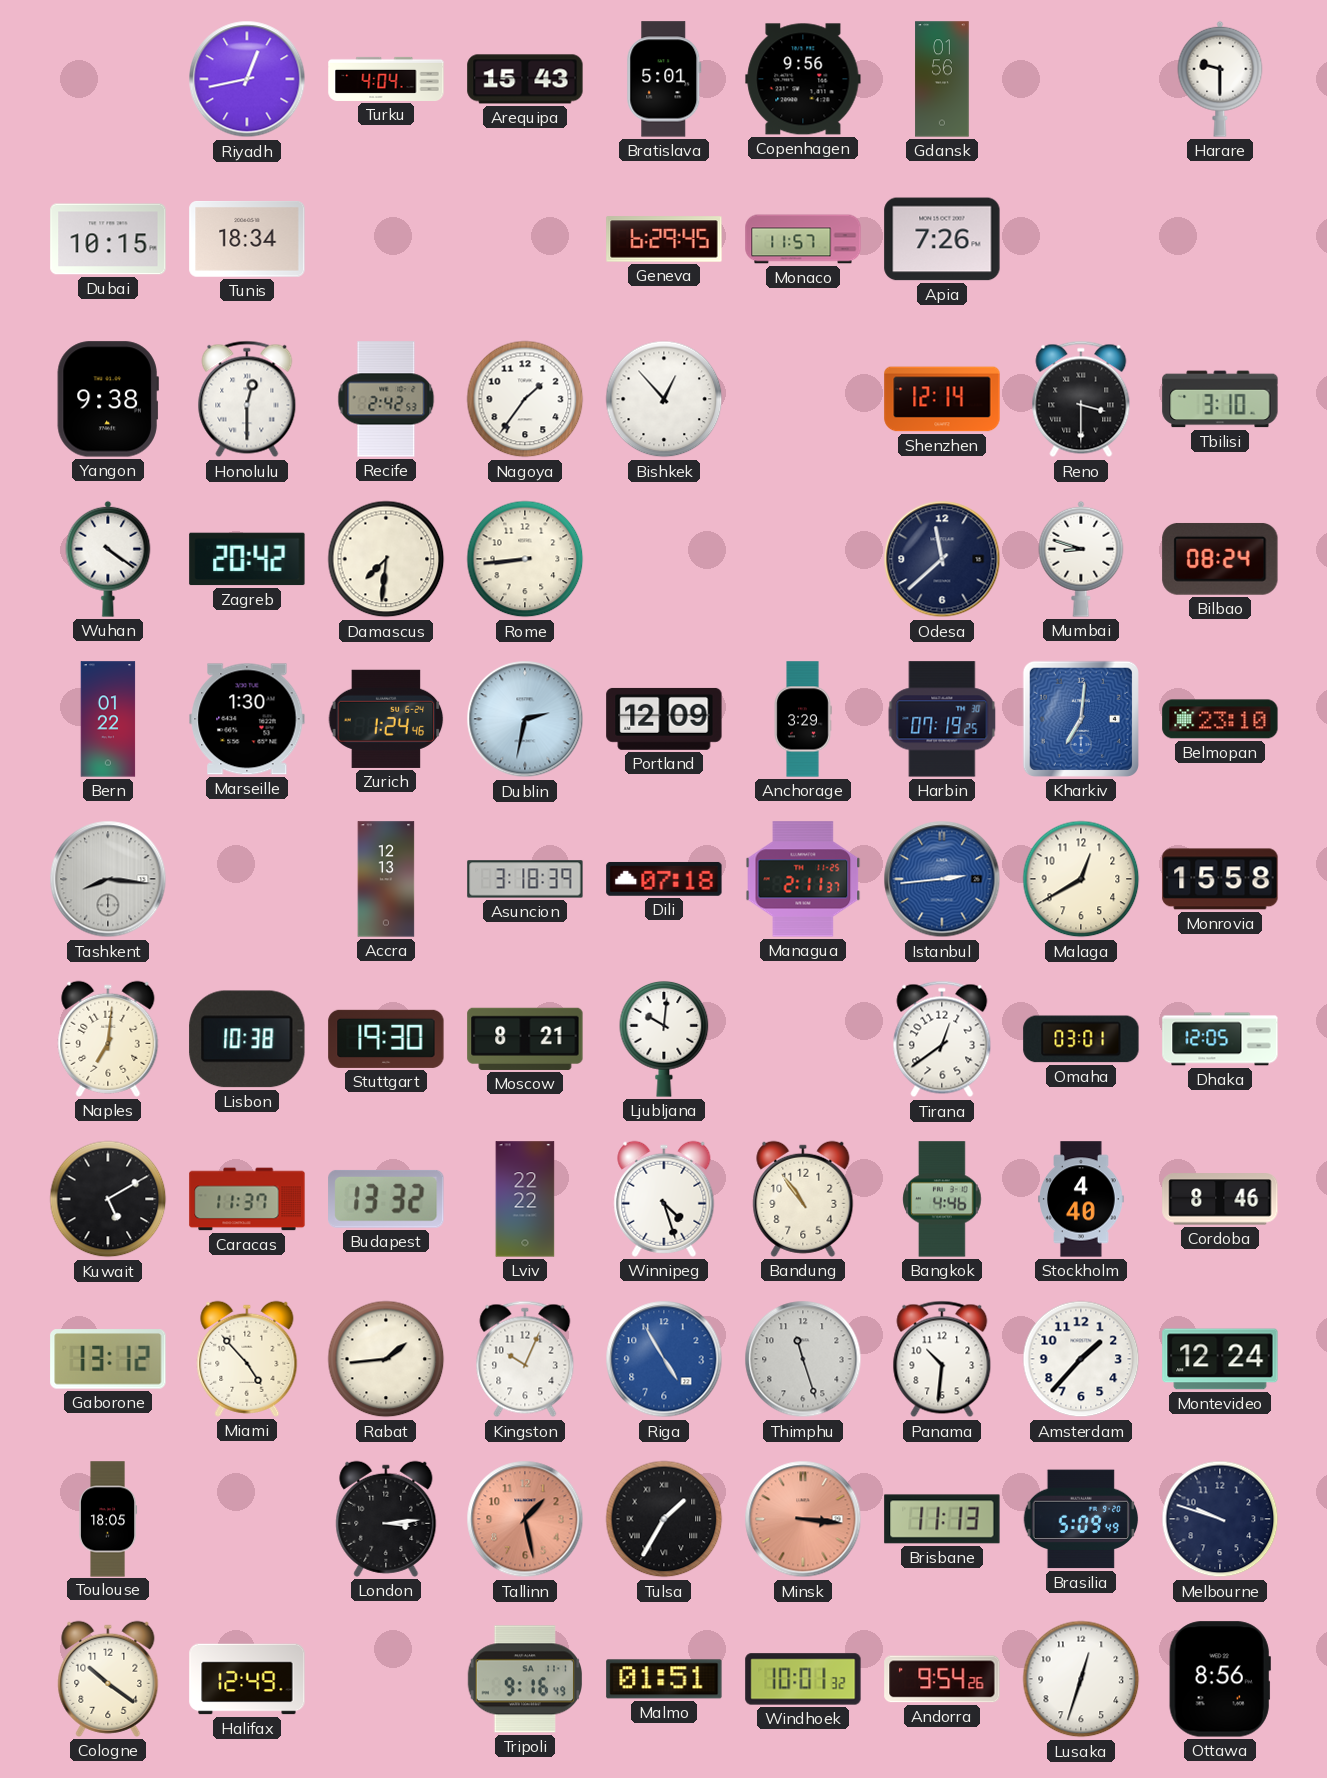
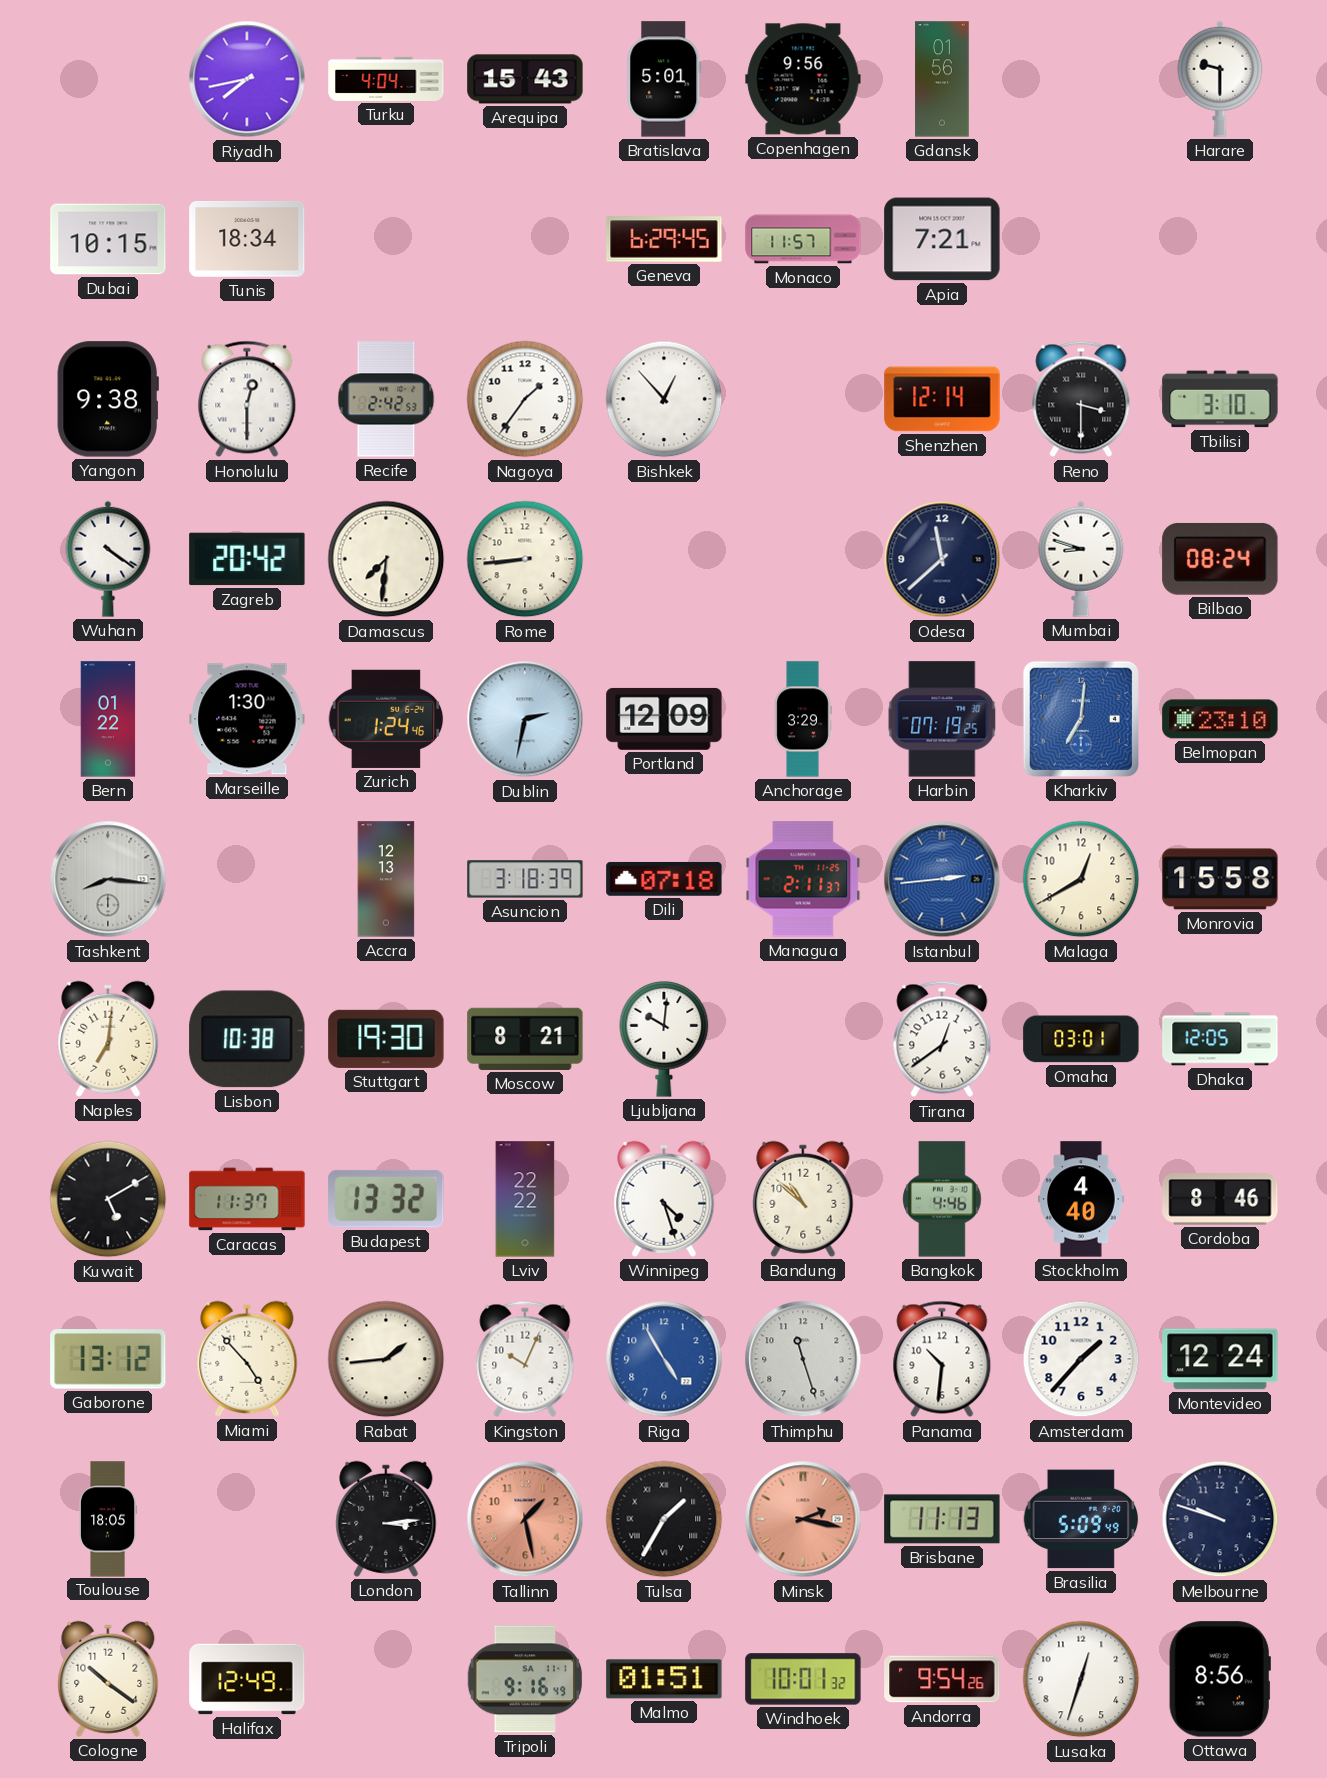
Riyadh: 12:43 -> 7:43
Apia: 7:26 -> 7:21
Bandung: 10:54 -> 10:52
Minsk: 3:16 -> 2:17
